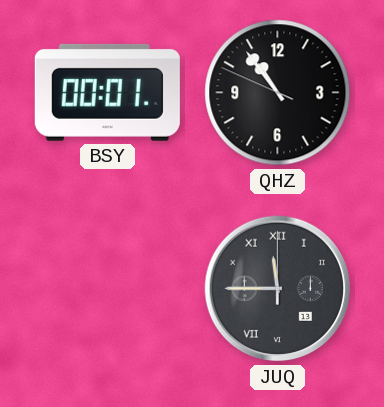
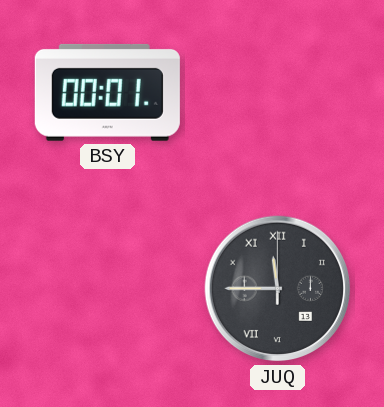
QHZ: 10:53 -> none
